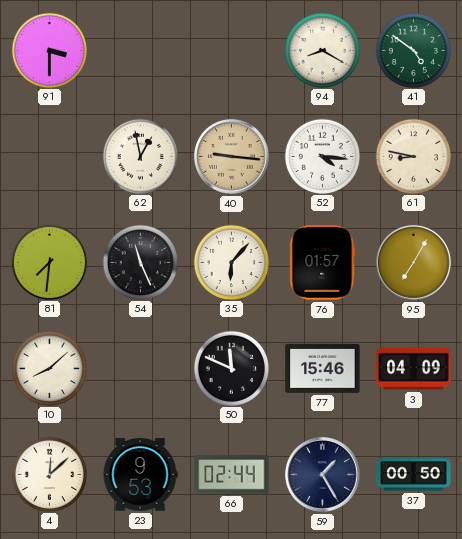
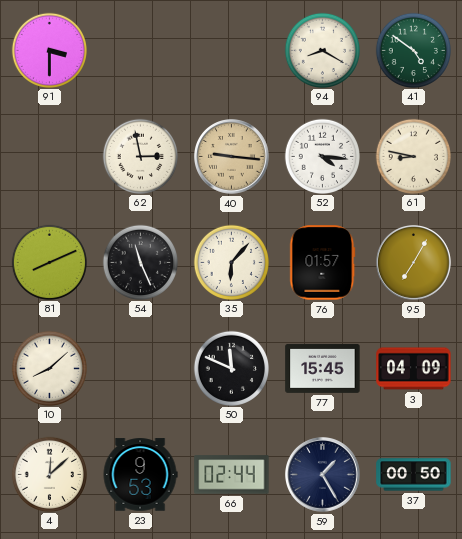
62: 12:58 -> 2:58
81: 7:31 -> 8:11
77: 15:46 -> 15:45
